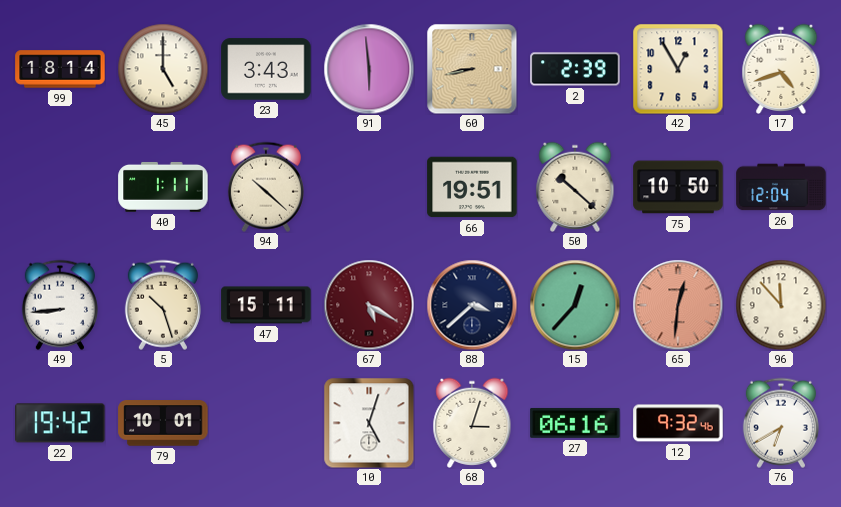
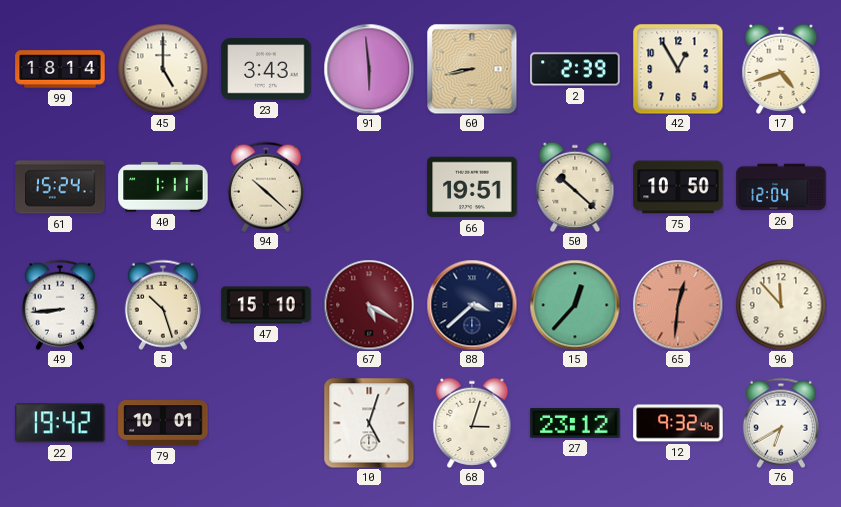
61: none -> 15:24
47: 15:11 -> 15:10
27: 06:16 -> 23:12
